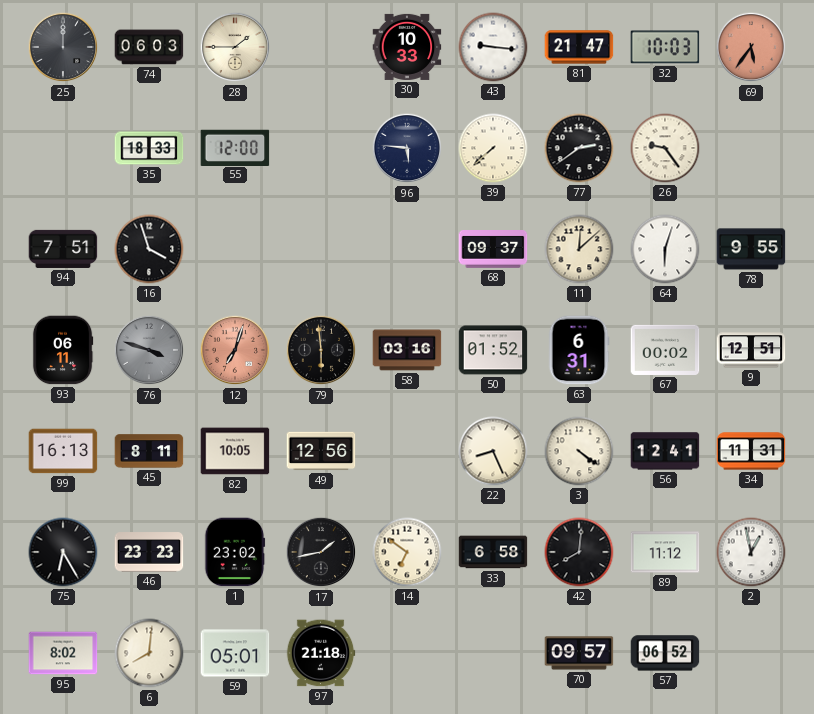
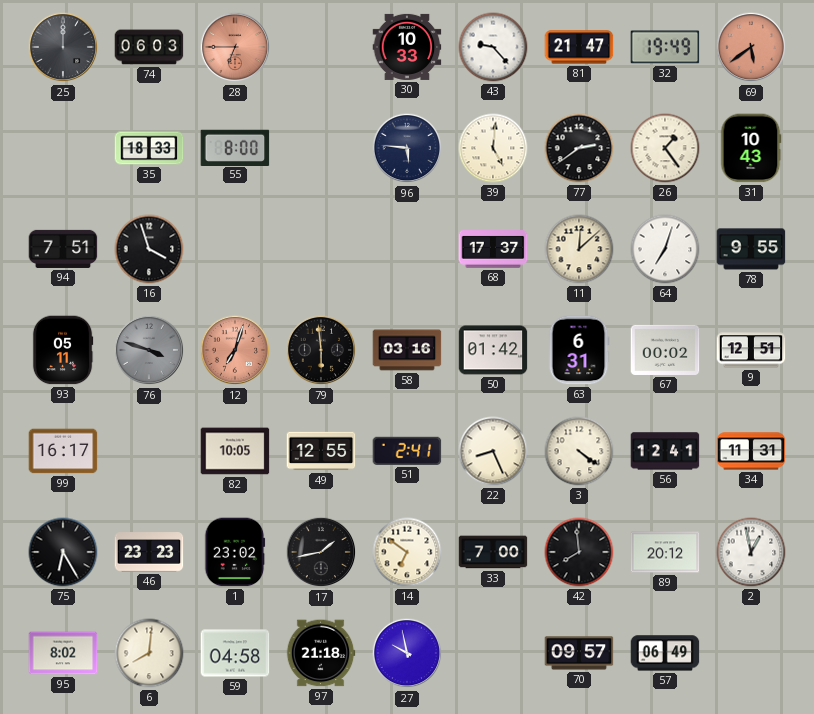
28: 1:45 -> 6:45
28 dial: cream -> salmon
43: 9:16 -> 9:23
32: 10:03 -> 19:49
69: 5:36 -> 5:39
55: 12:00 -> 8:00
39: 7:38 -> 5:01
26: 9:24 -> 1:24
31: none -> 10:43
68: 09:37 -> 17:37
64: 6:03 -> 7:03
93: 06:11 -> 05:11
50: 01:52 -> 01:42
99: 16:13 -> 16:17
45: 8:11 -> none
49: 12:56 -> 12:55
51: none -> 2:41
33: 6:58 -> 7:00
42: 8:01 -> 7:59
89: 11:12 -> 20:12
59: 05:01 -> 04:58
27: none -> 9:58
57: 06:52 -> 06:49
